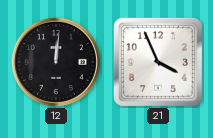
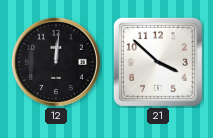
21: 3:56 -> 3:52
